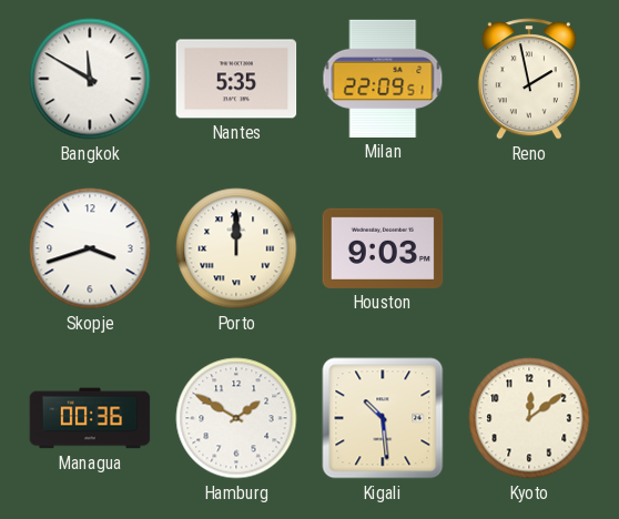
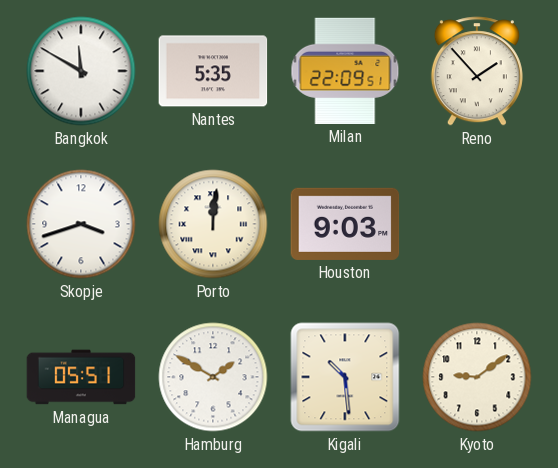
Reno: 1:58 -> 1:53
Porto: 12:00 -> 12:01
Managua: 00:36 -> 05:51
Kyoto: 12:09 -> 9:09
